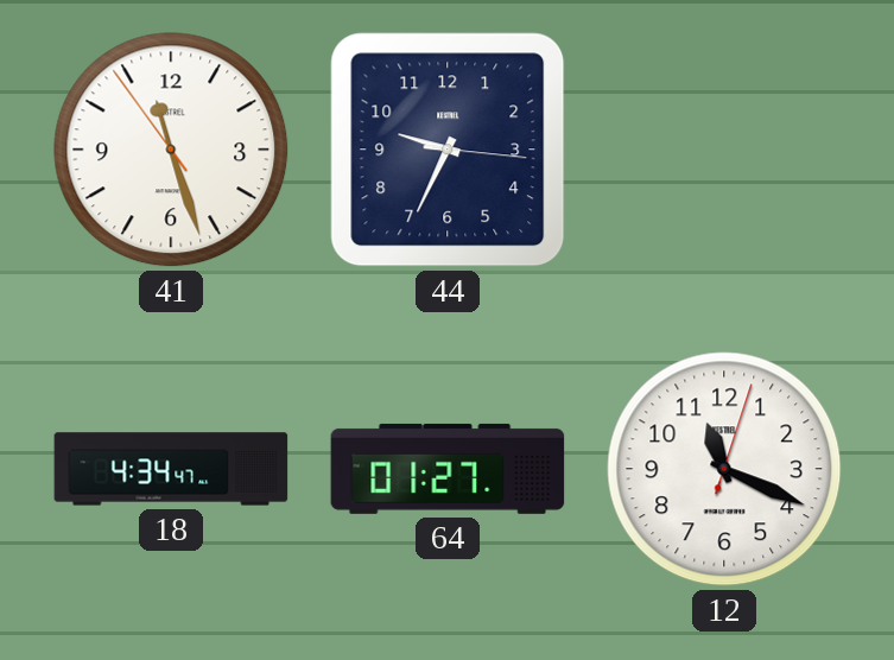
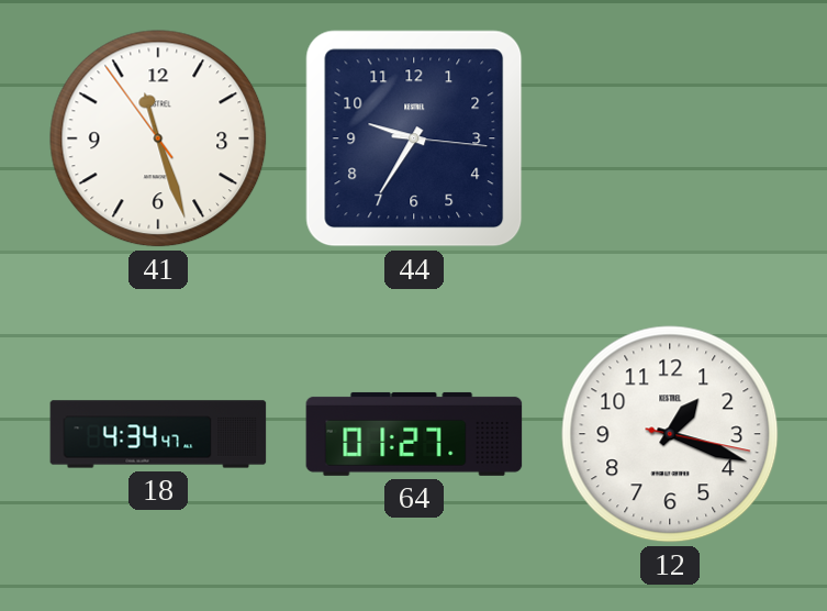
44: 9:34 -> 9:35
12: 11:19 -> 1:18
